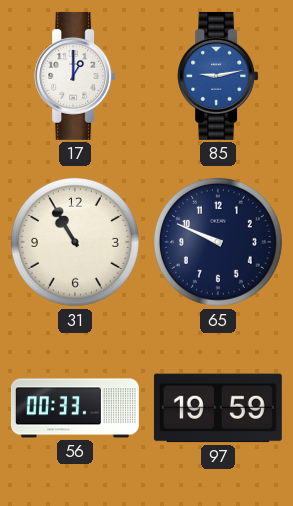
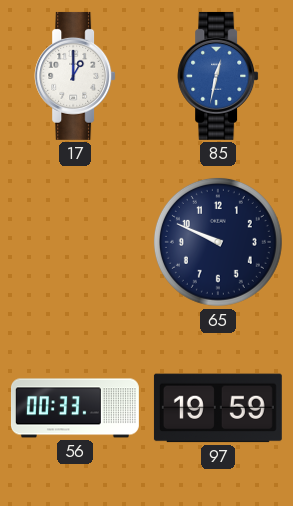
85: 9:13 -> 12:32
31: 10:55 -> none
